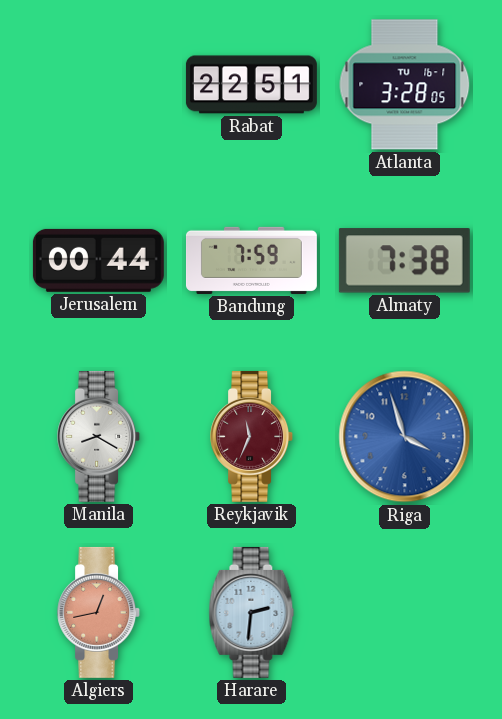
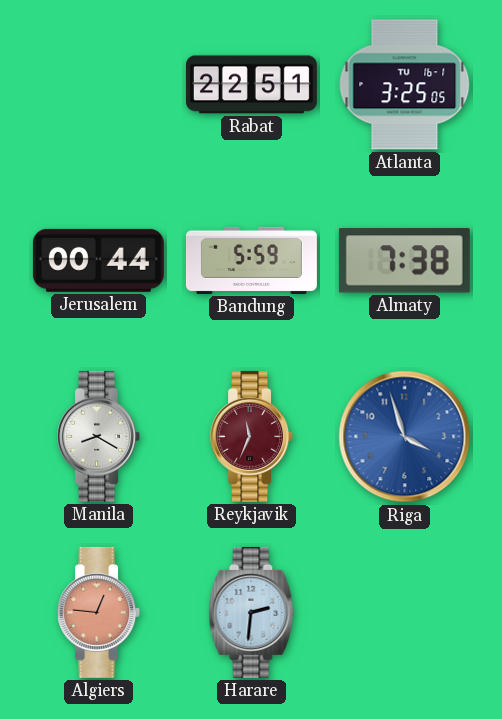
Atlanta: 3:28 -> 3:25
Bandung: 7:59 -> 5:59
Algiers: 12:43 -> 12:46
